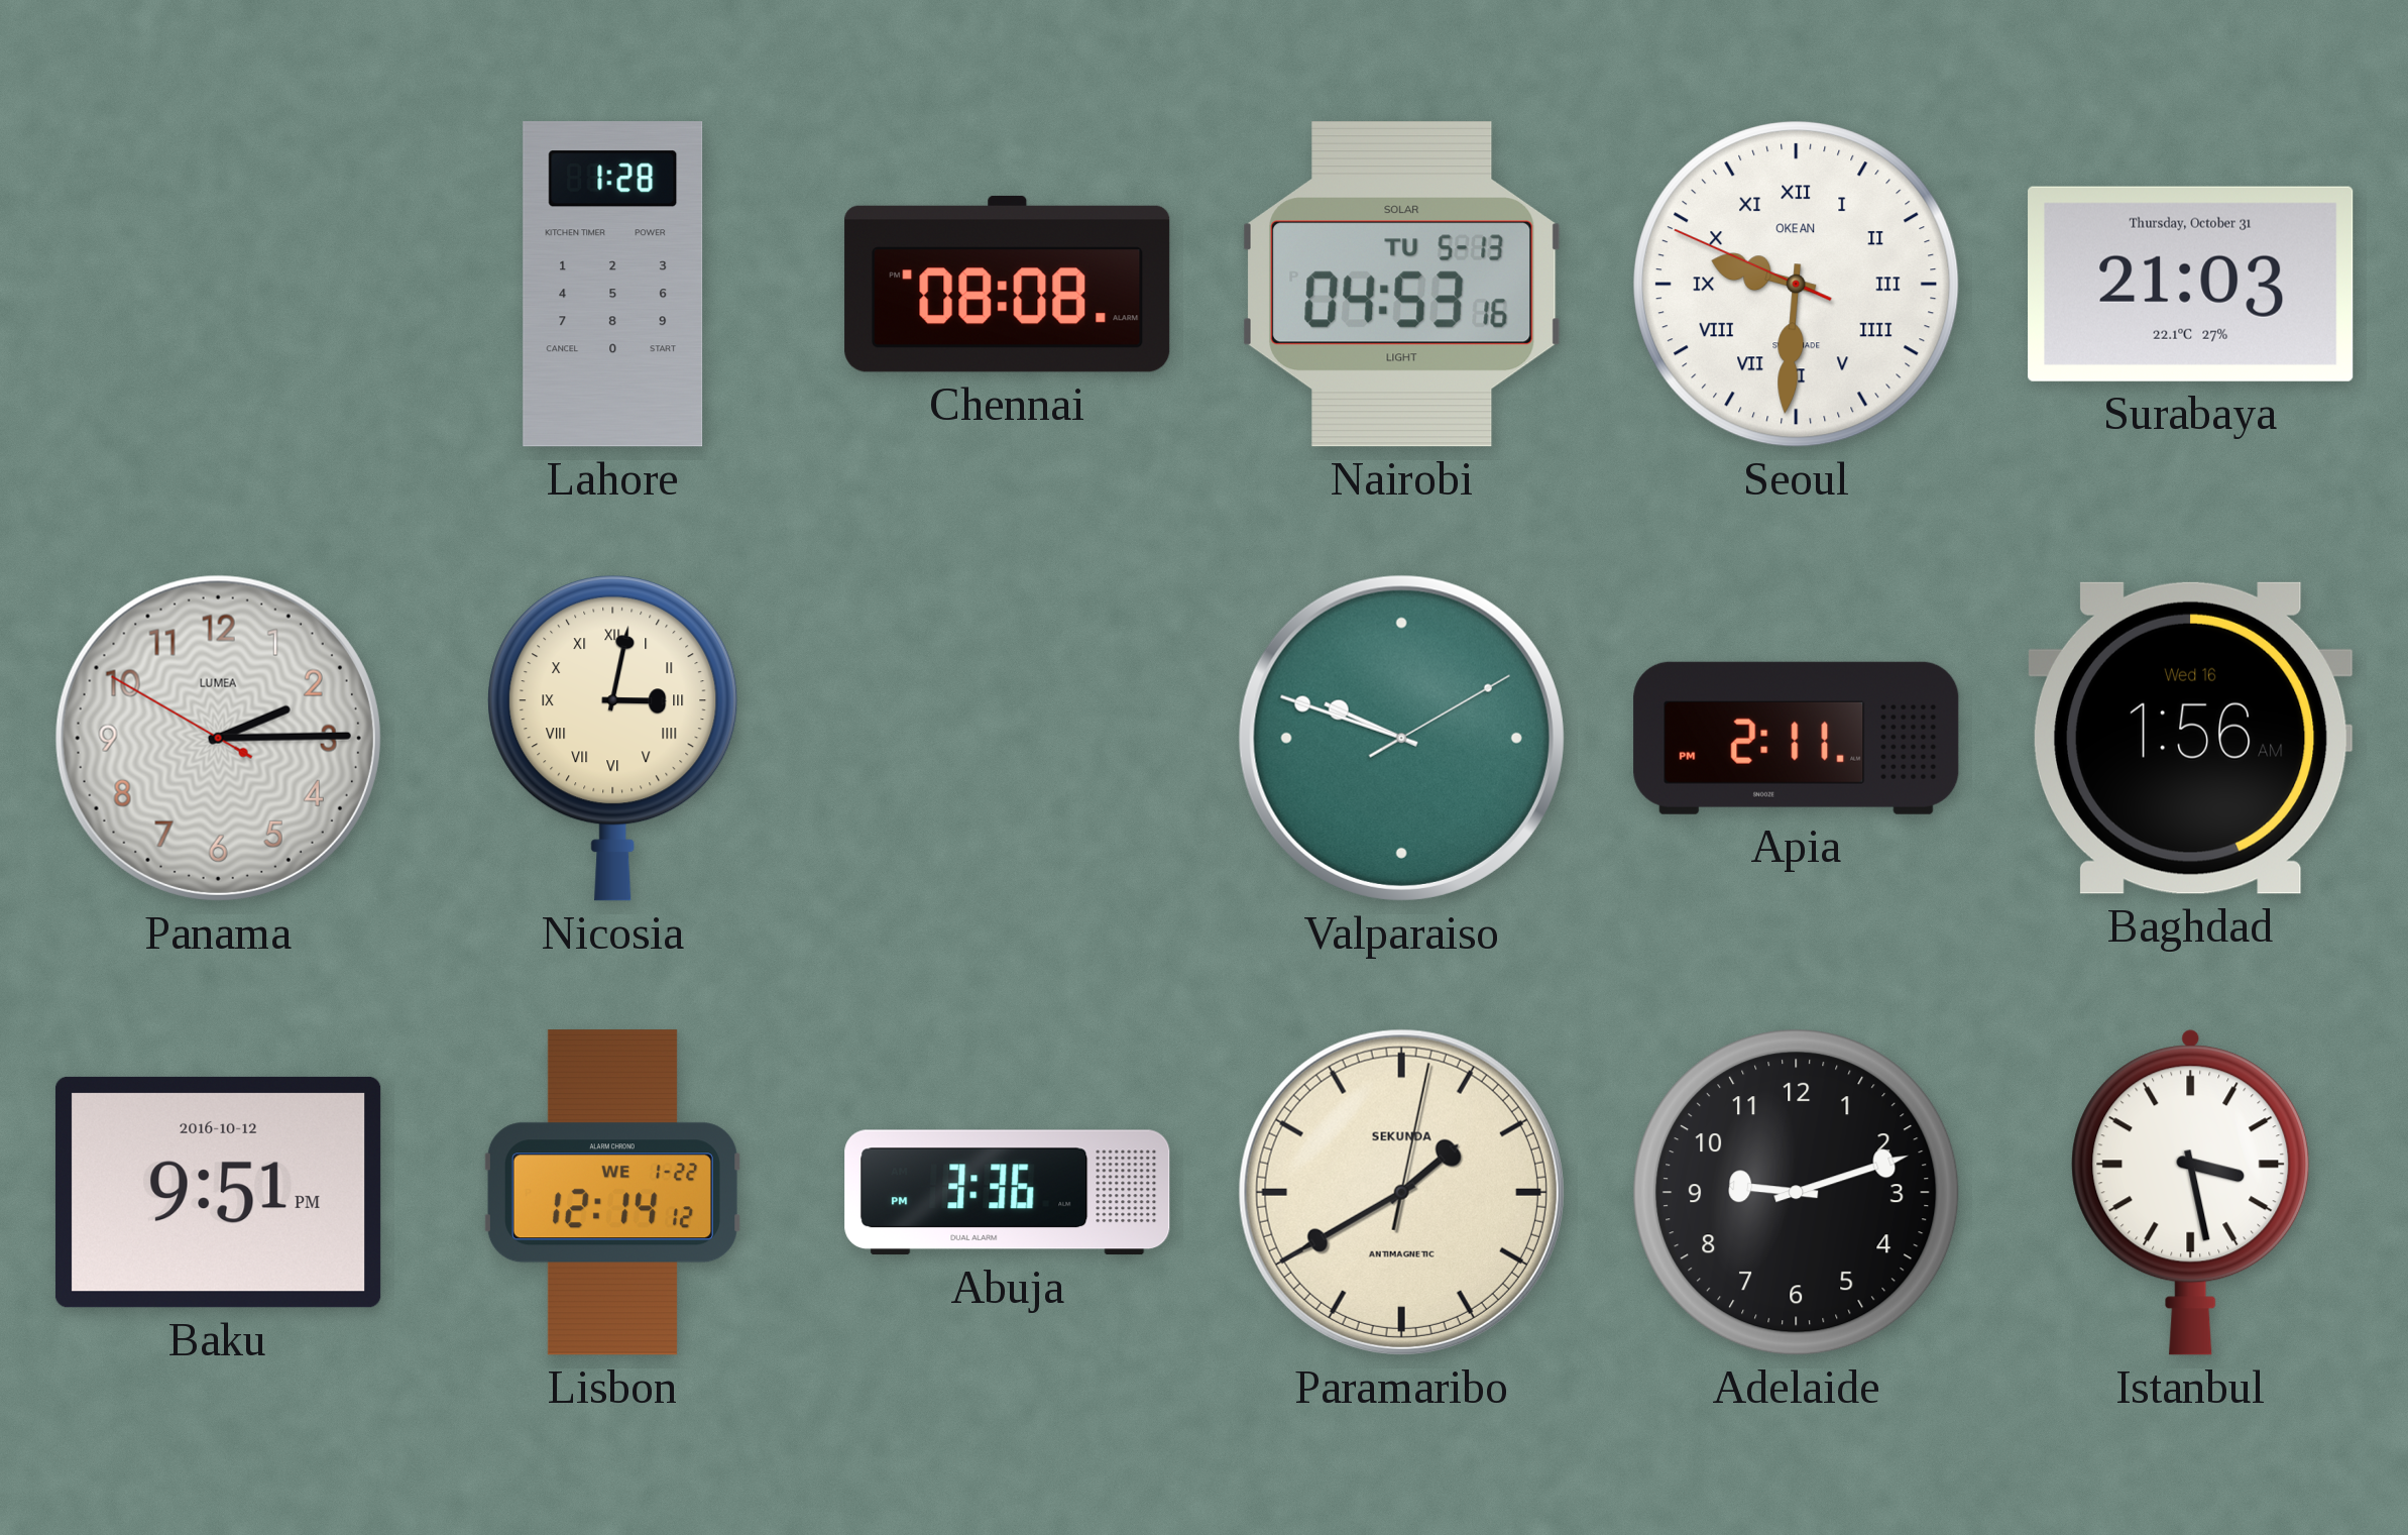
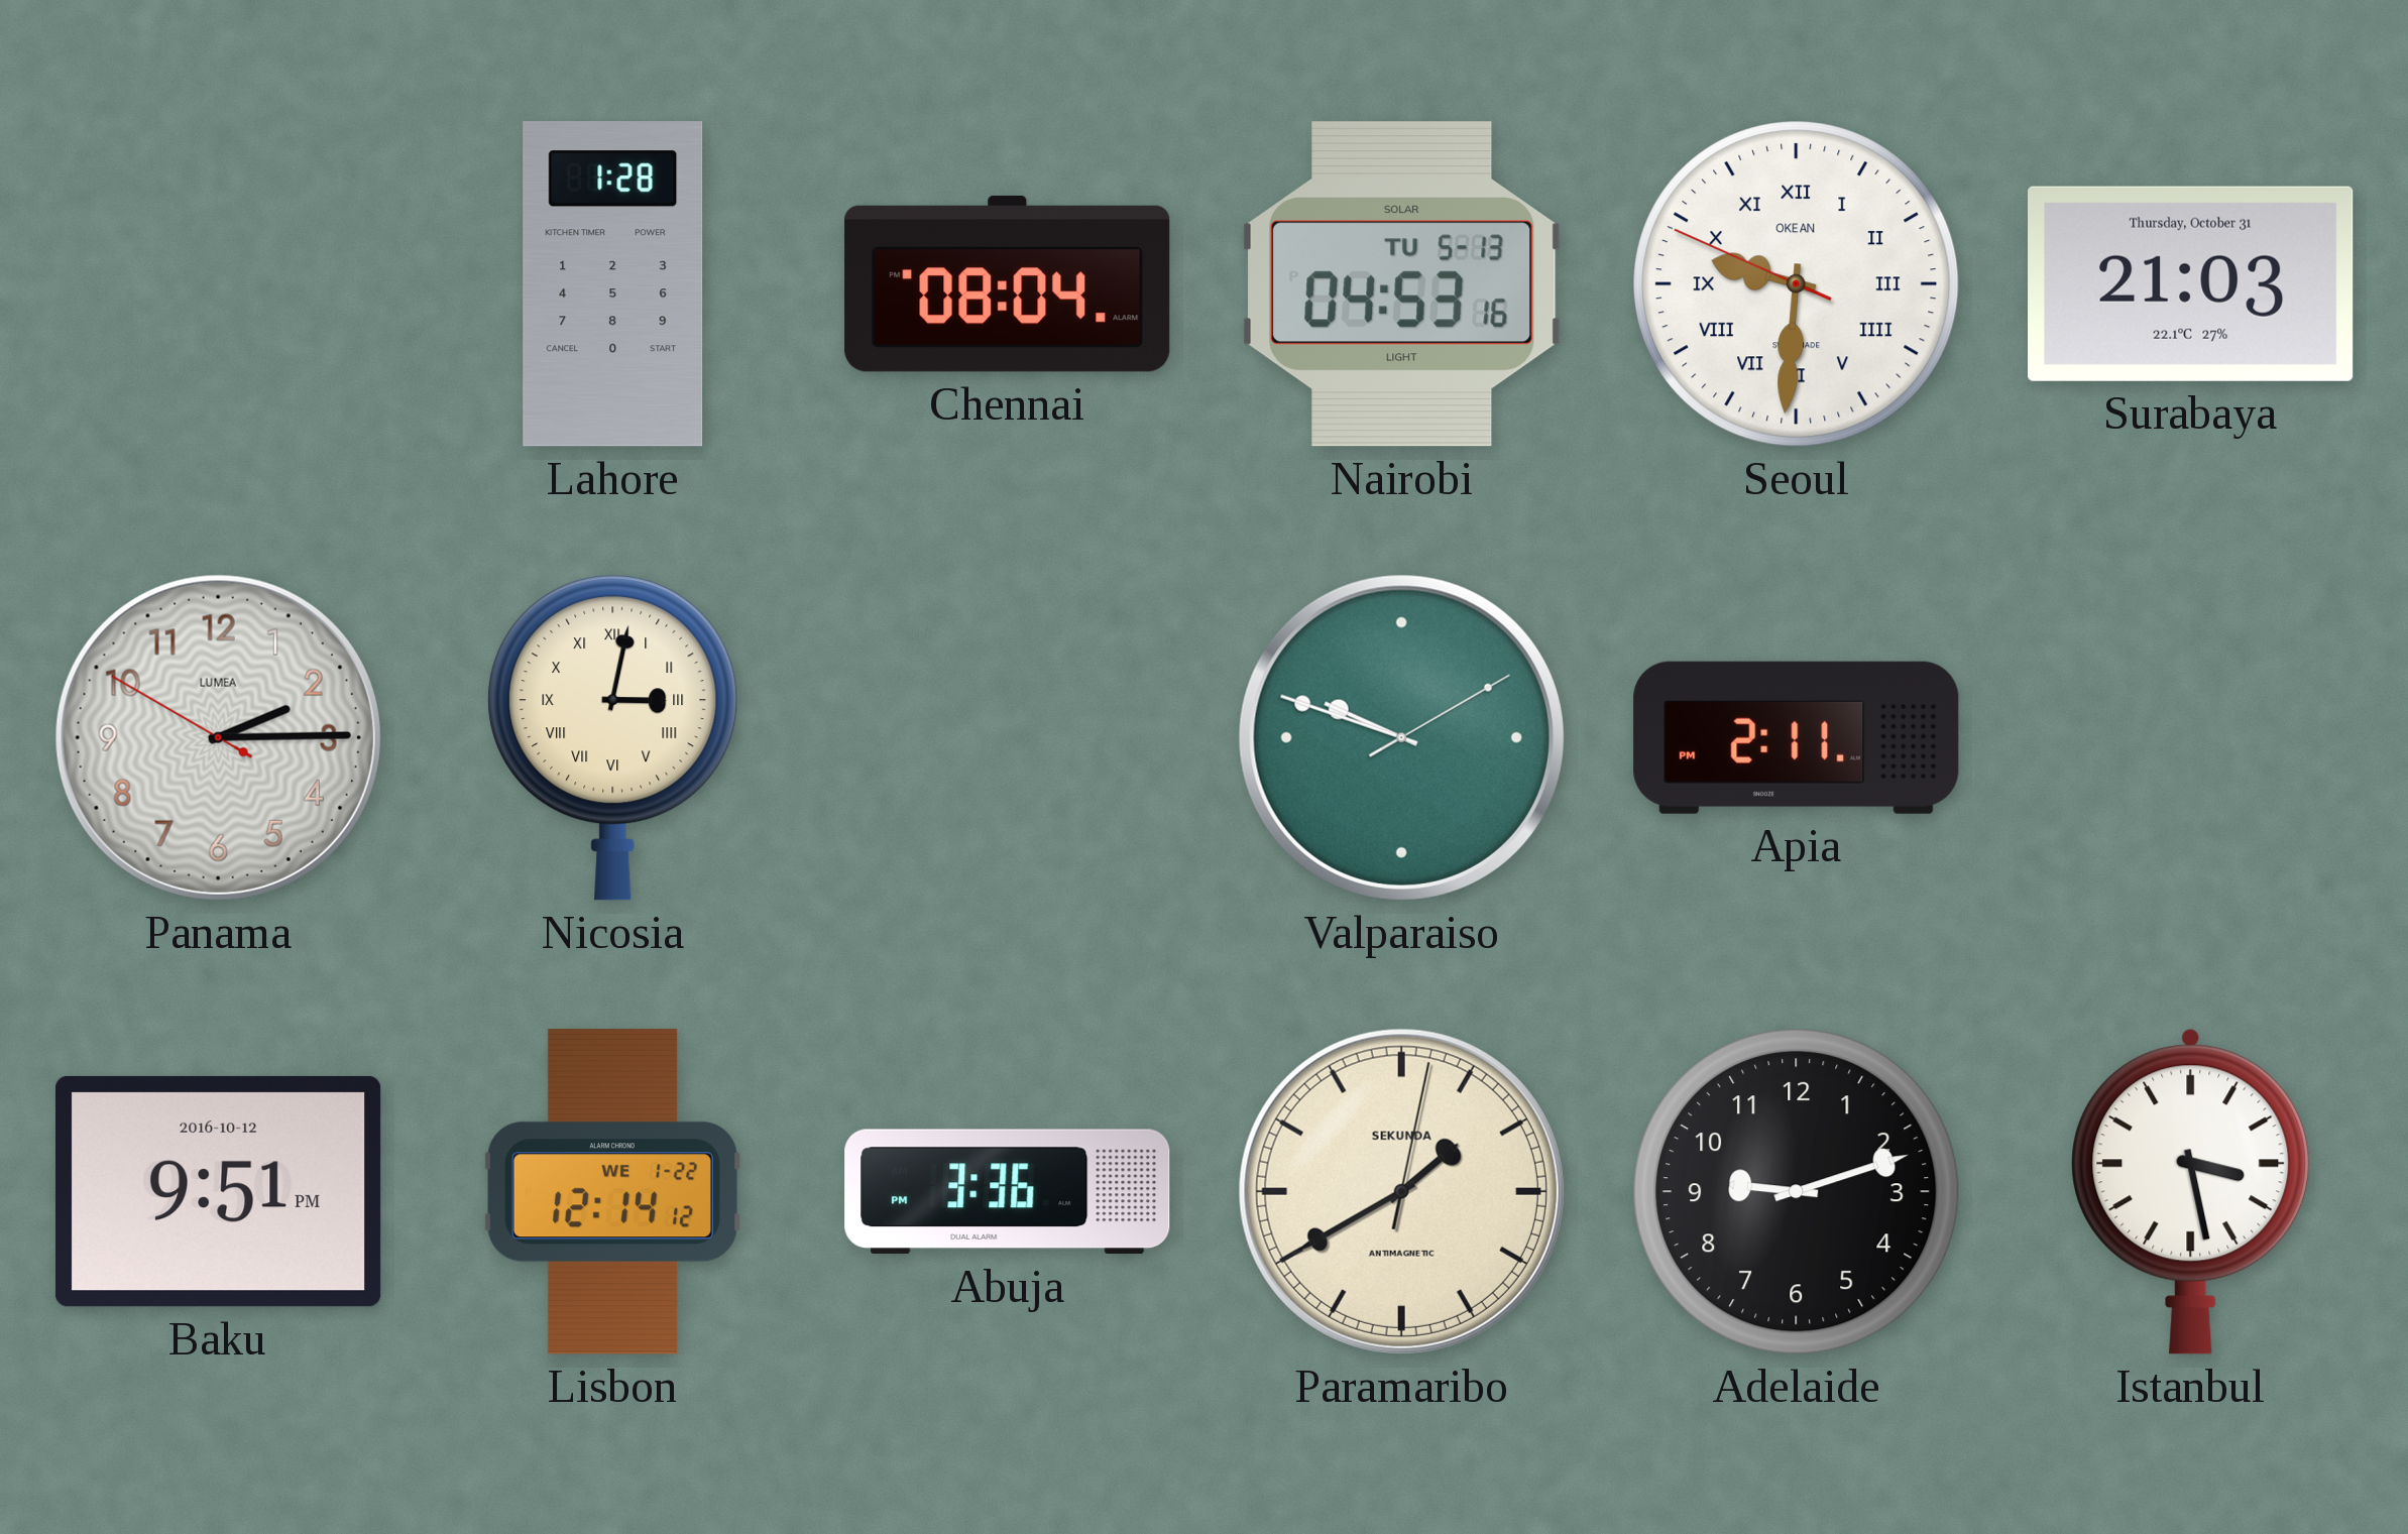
Chennai: 08:08 -> 08:04
Baghdad: 1:56 -> none
